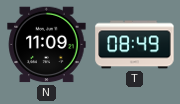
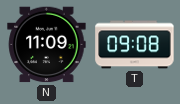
T: 08:49 -> 09:08
